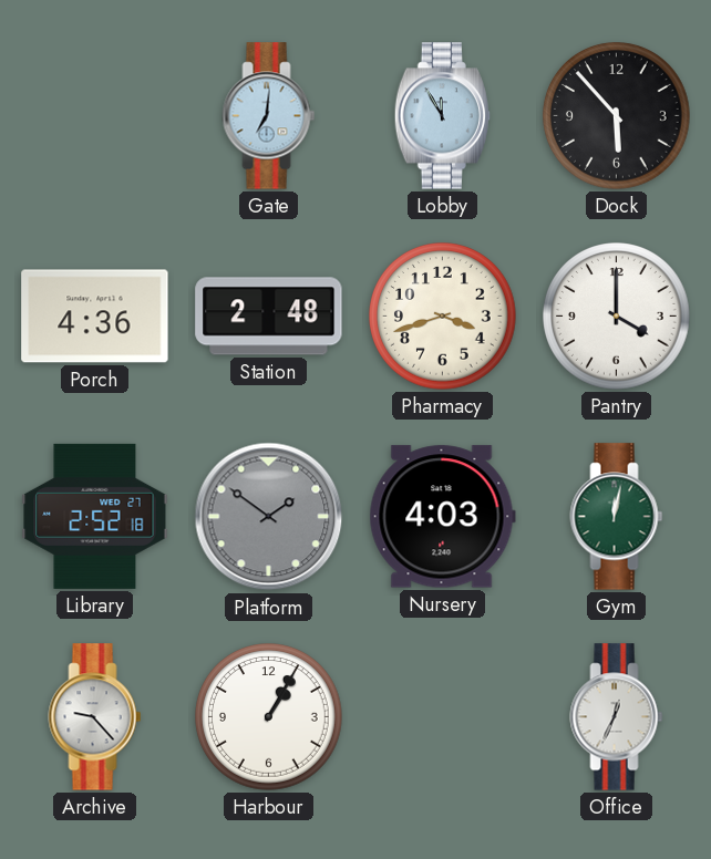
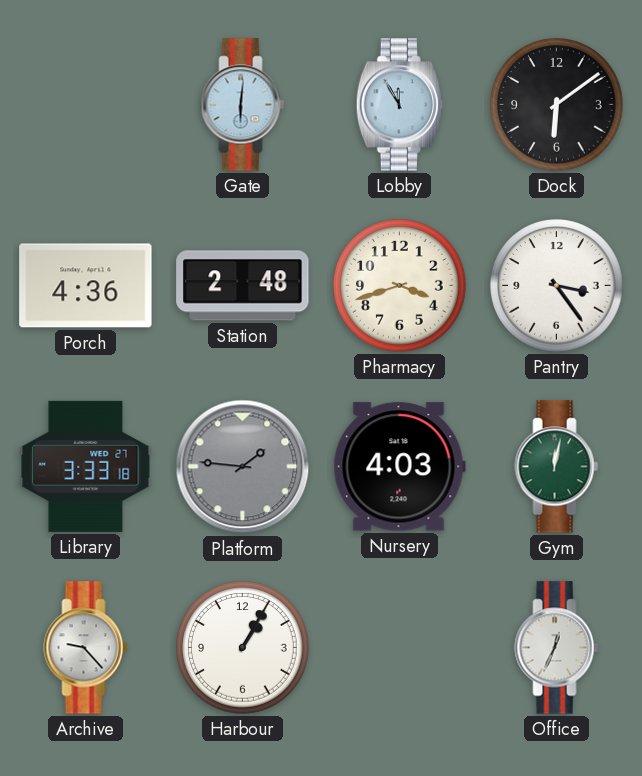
Gate: 7:01 -> 6:01
Dock: 5:53 -> 6:09
Pantry: 4:00 -> 3:24
Library: 2:52 -> 3:33
Platform: 1:51 -> 1:46
